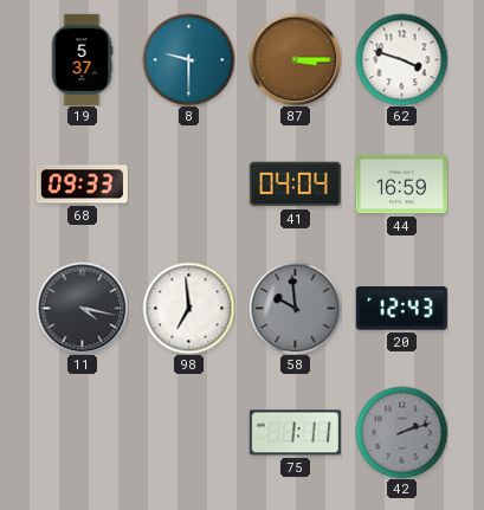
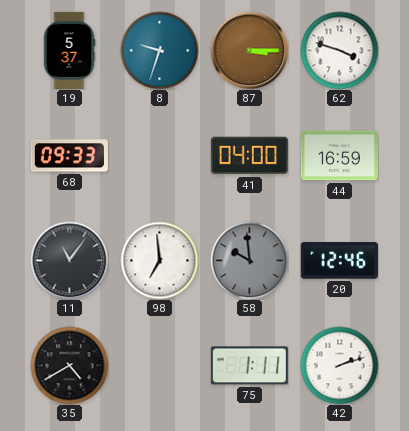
8: 9:30 -> 9:33
41: 04:04 -> 04:00
11: 4:17 -> 11:06
20: 12:43 -> 12:46
35: none -> 4:40
42 dial: grey -> white
